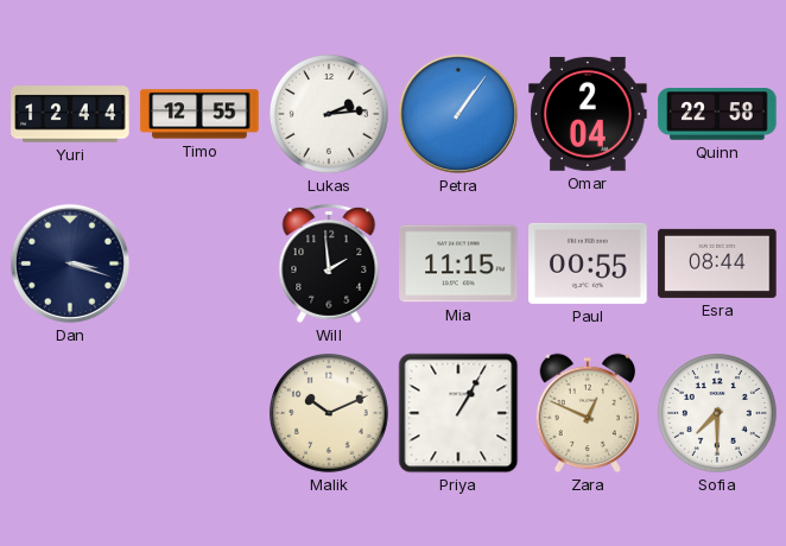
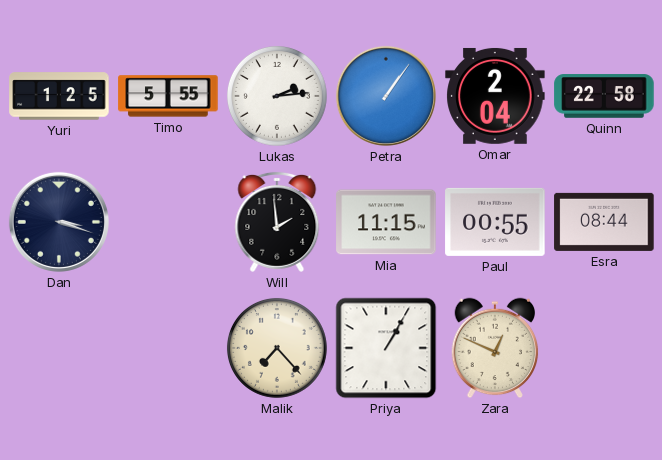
Yuri: 12:44 -> 1:25
Timo: 12:55 -> 5:55
Malik: 10:11 -> 7:23
Sofia: 7:30 -> none
